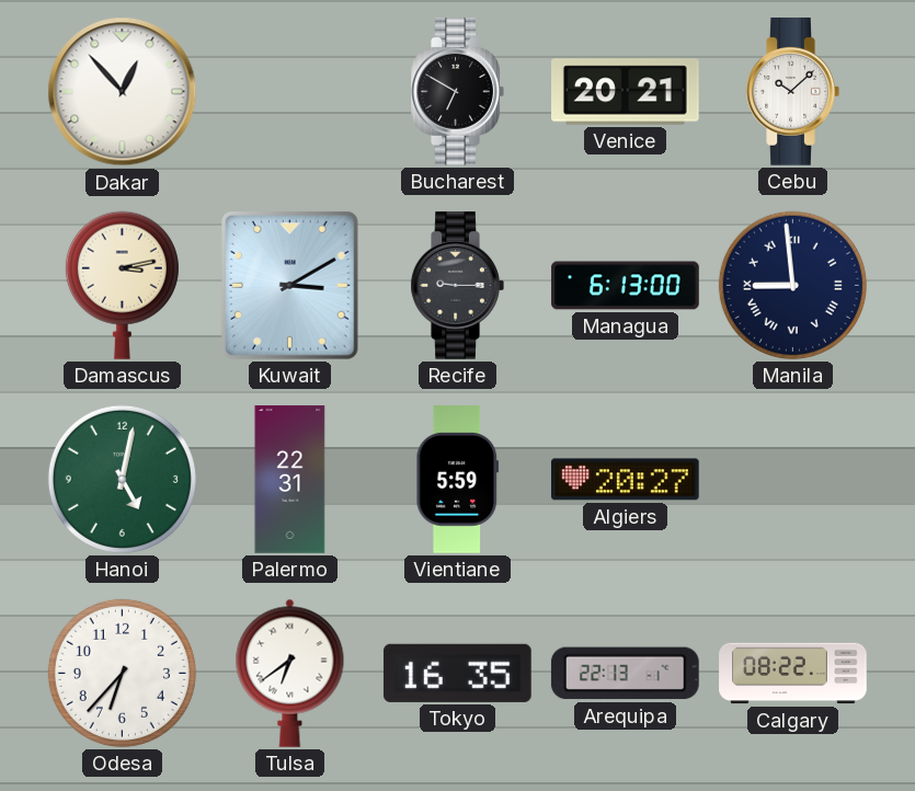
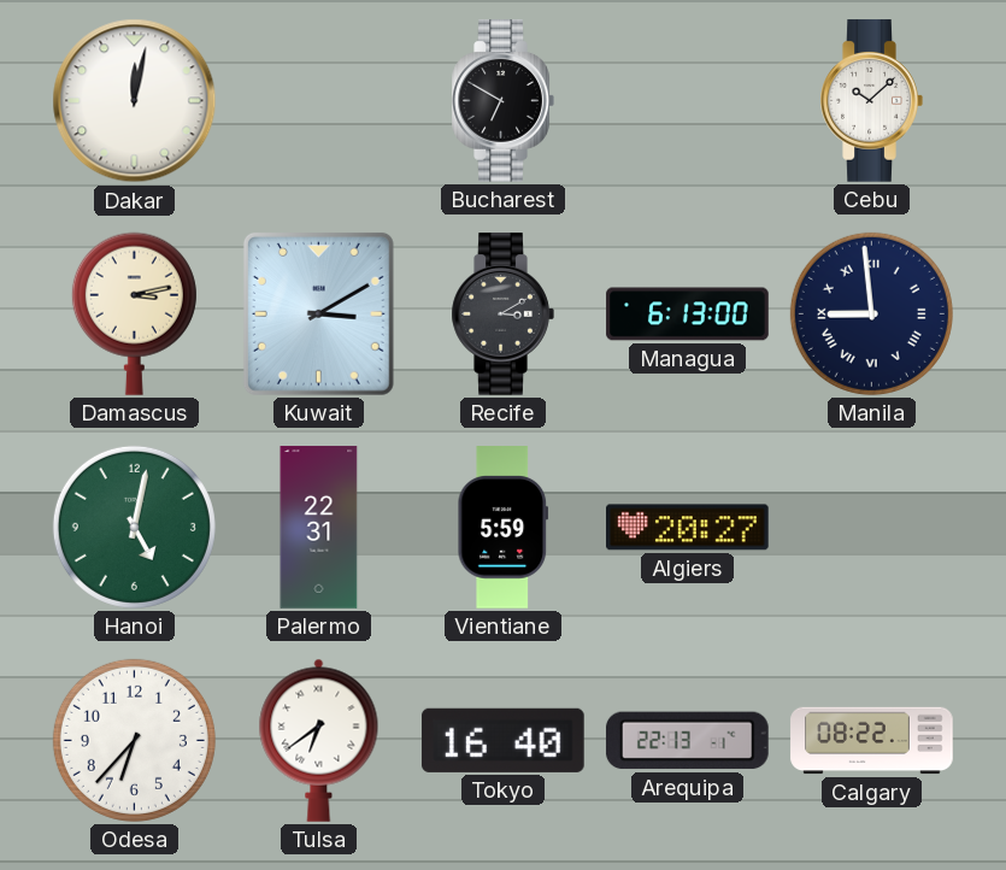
Dakar: 12:53 -> 12:02
Venice: 20:21 -> none
Recife: 9:15 -> 3:10
Tokyo: 16:35 -> 16:40
